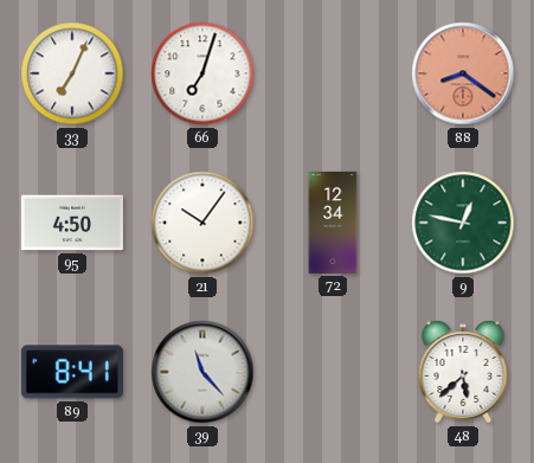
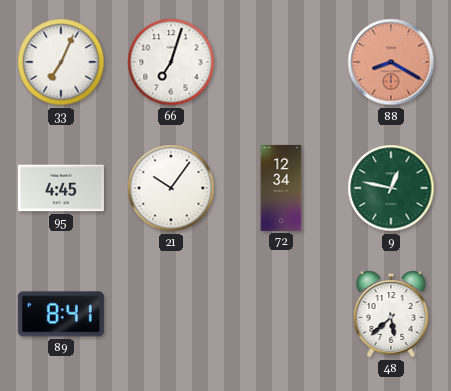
88: 8:21 -> 8:20
95: 4:50 -> 4:45
39: 11:23 -> none
